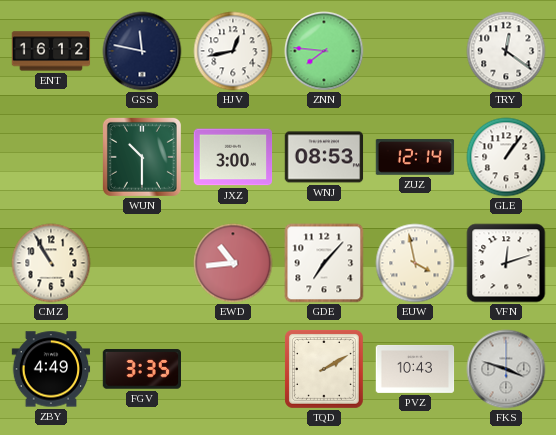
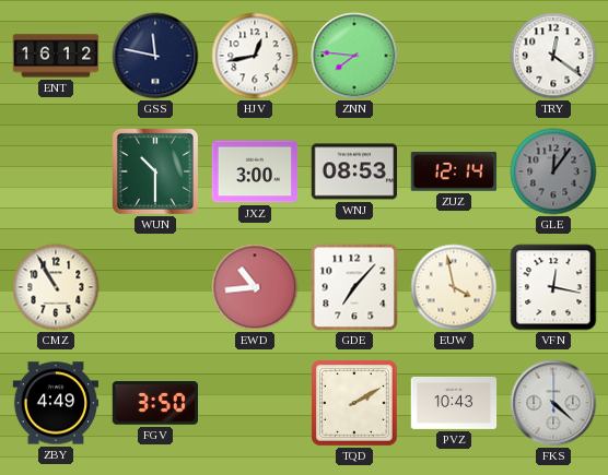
GLE: 1:06 -> 12:06
GLE dial: white -> grey
VFN: 12:12 -> 12:17
FGV: 3:35 -> 3:50
FKS: 3:48 -> 4:22
